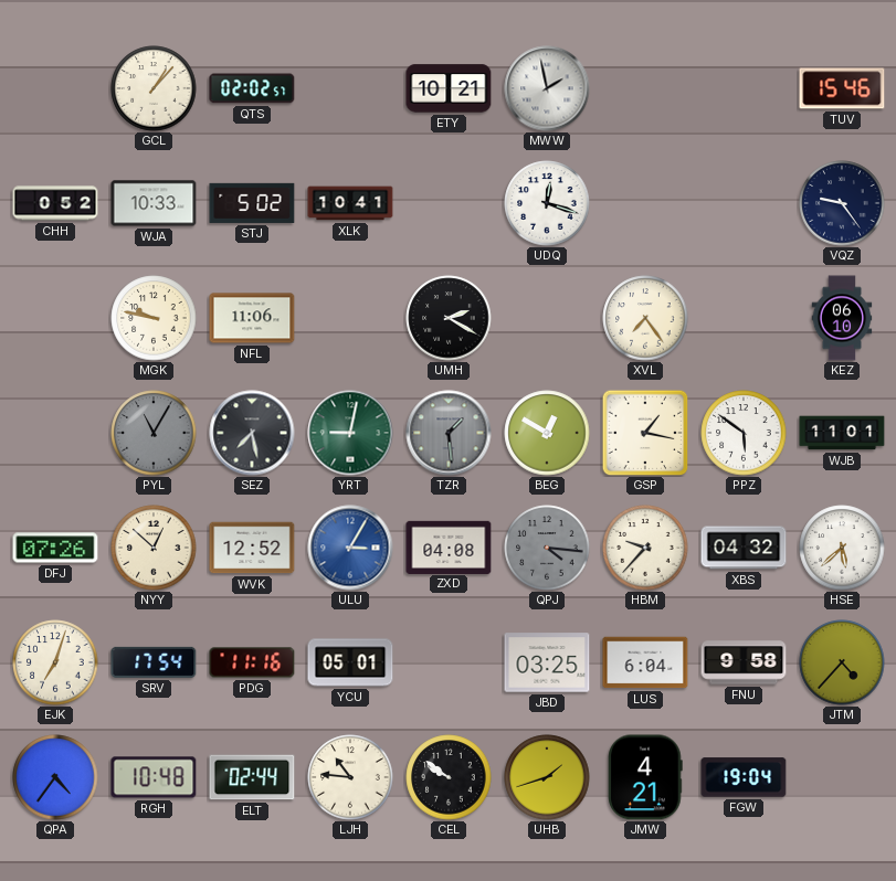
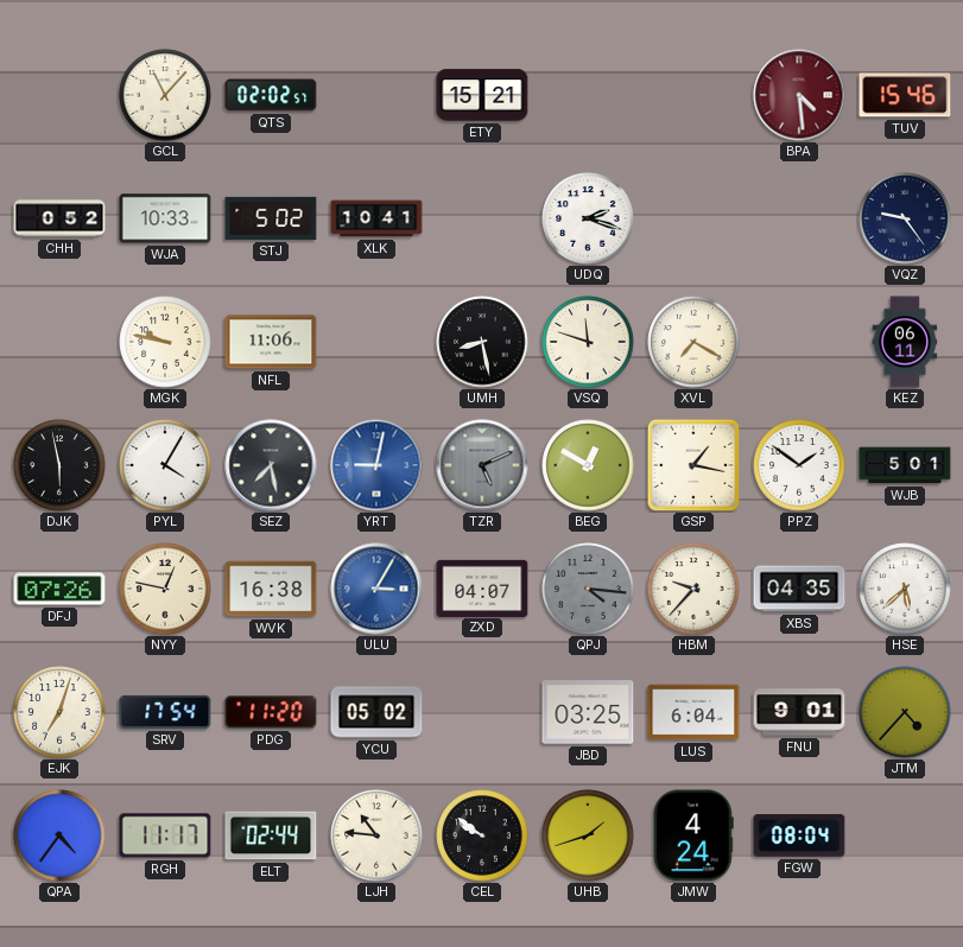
GCL: 1:07 -> 11:07
ETY: 10:21 -> 15:21
MWW: 1:58 -> none
BPA: none -> 4:29
UDQ: 12:18 -> 2:18
UMH: 2:20 -> 8:28
VSQ: none -> 11:48
XVL: 7:24 -> 7:20
KEZ: 06:10 -> 06:11
DJK: none -> 5:58
PYL: 11:05 -> 4:05
PYL dial: grey -> white
YRT dial: green -> blue
TZR: 1:29 -> 5:11
PPZ: 5:51 -> 1:51
WJB: 11:01 -> 5:01
NYY: 12:52 -> 12:47
WVK: 12:52 -> 16:38
ZXD: 04:08 -> 04:07
XBS: 04:32 -> 04:35
PDG: 11:16 -> 11:20
YCU: 05:01 -> 05:02
FNU: 9:58 -> 9:01
RGH: 10:48 -> 11:17
JMW: 4:21 -> 4:24
FGW: 19:04 -> 08:04
